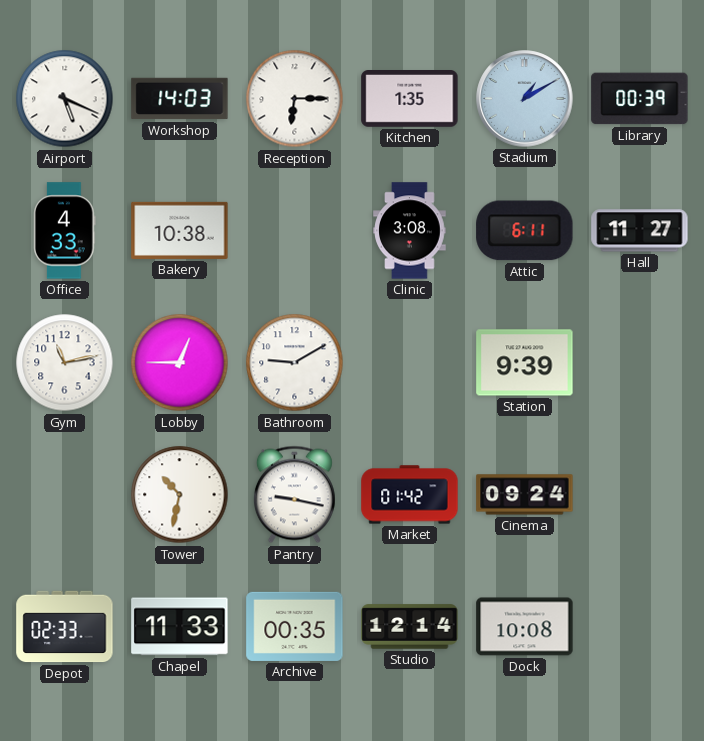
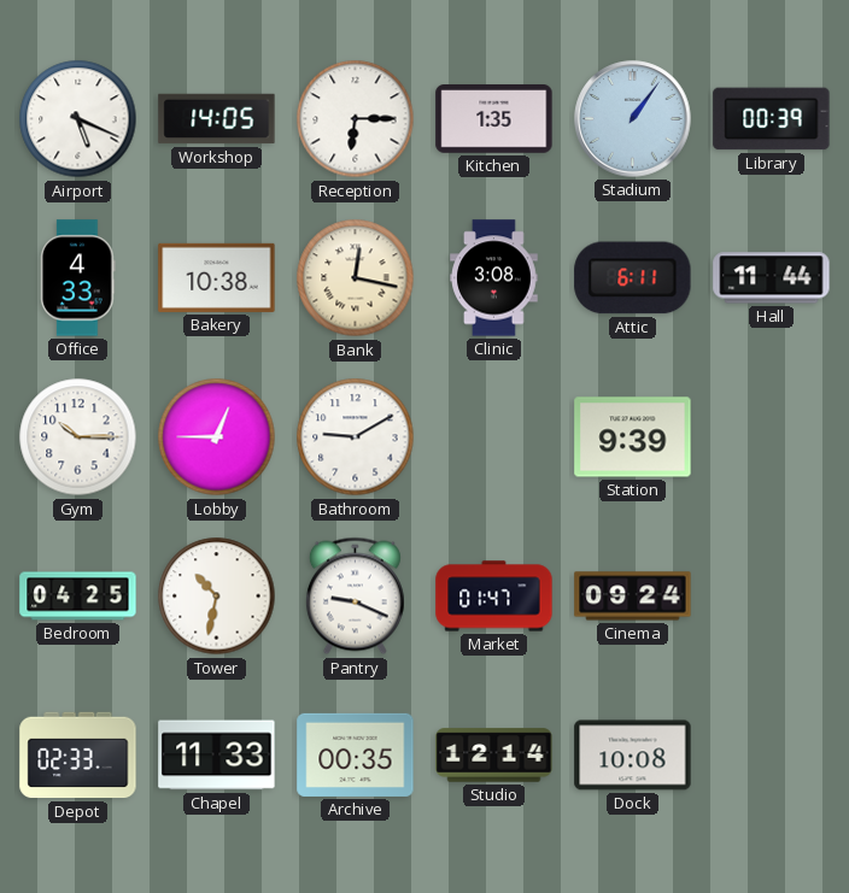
Workshop: 14:03 -> 14:05
Stadium: 1:10 -> 1:06
Bank: none -> 12:17
Hall: 11:27 -> 11:44
Gym: 11:13 -> 10:15
Bedroom: none -> 04:25
Pantry: 9:17 -> 9:19
Market: 01:42 -> 01:47
